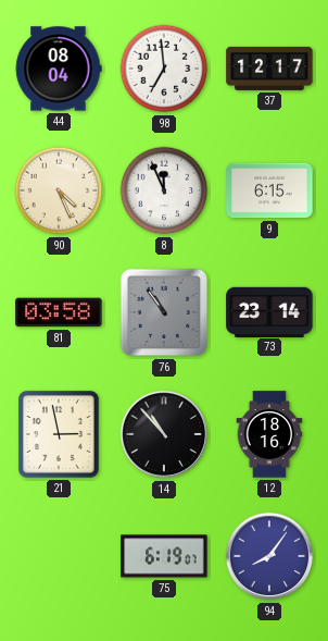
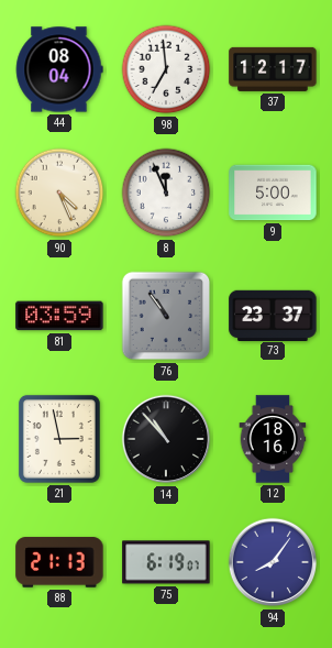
9: 6:15 -> 5:00
81: 03:58 -> 03:59
73: 23:14 -> 23:37
88: none -> 21:13
